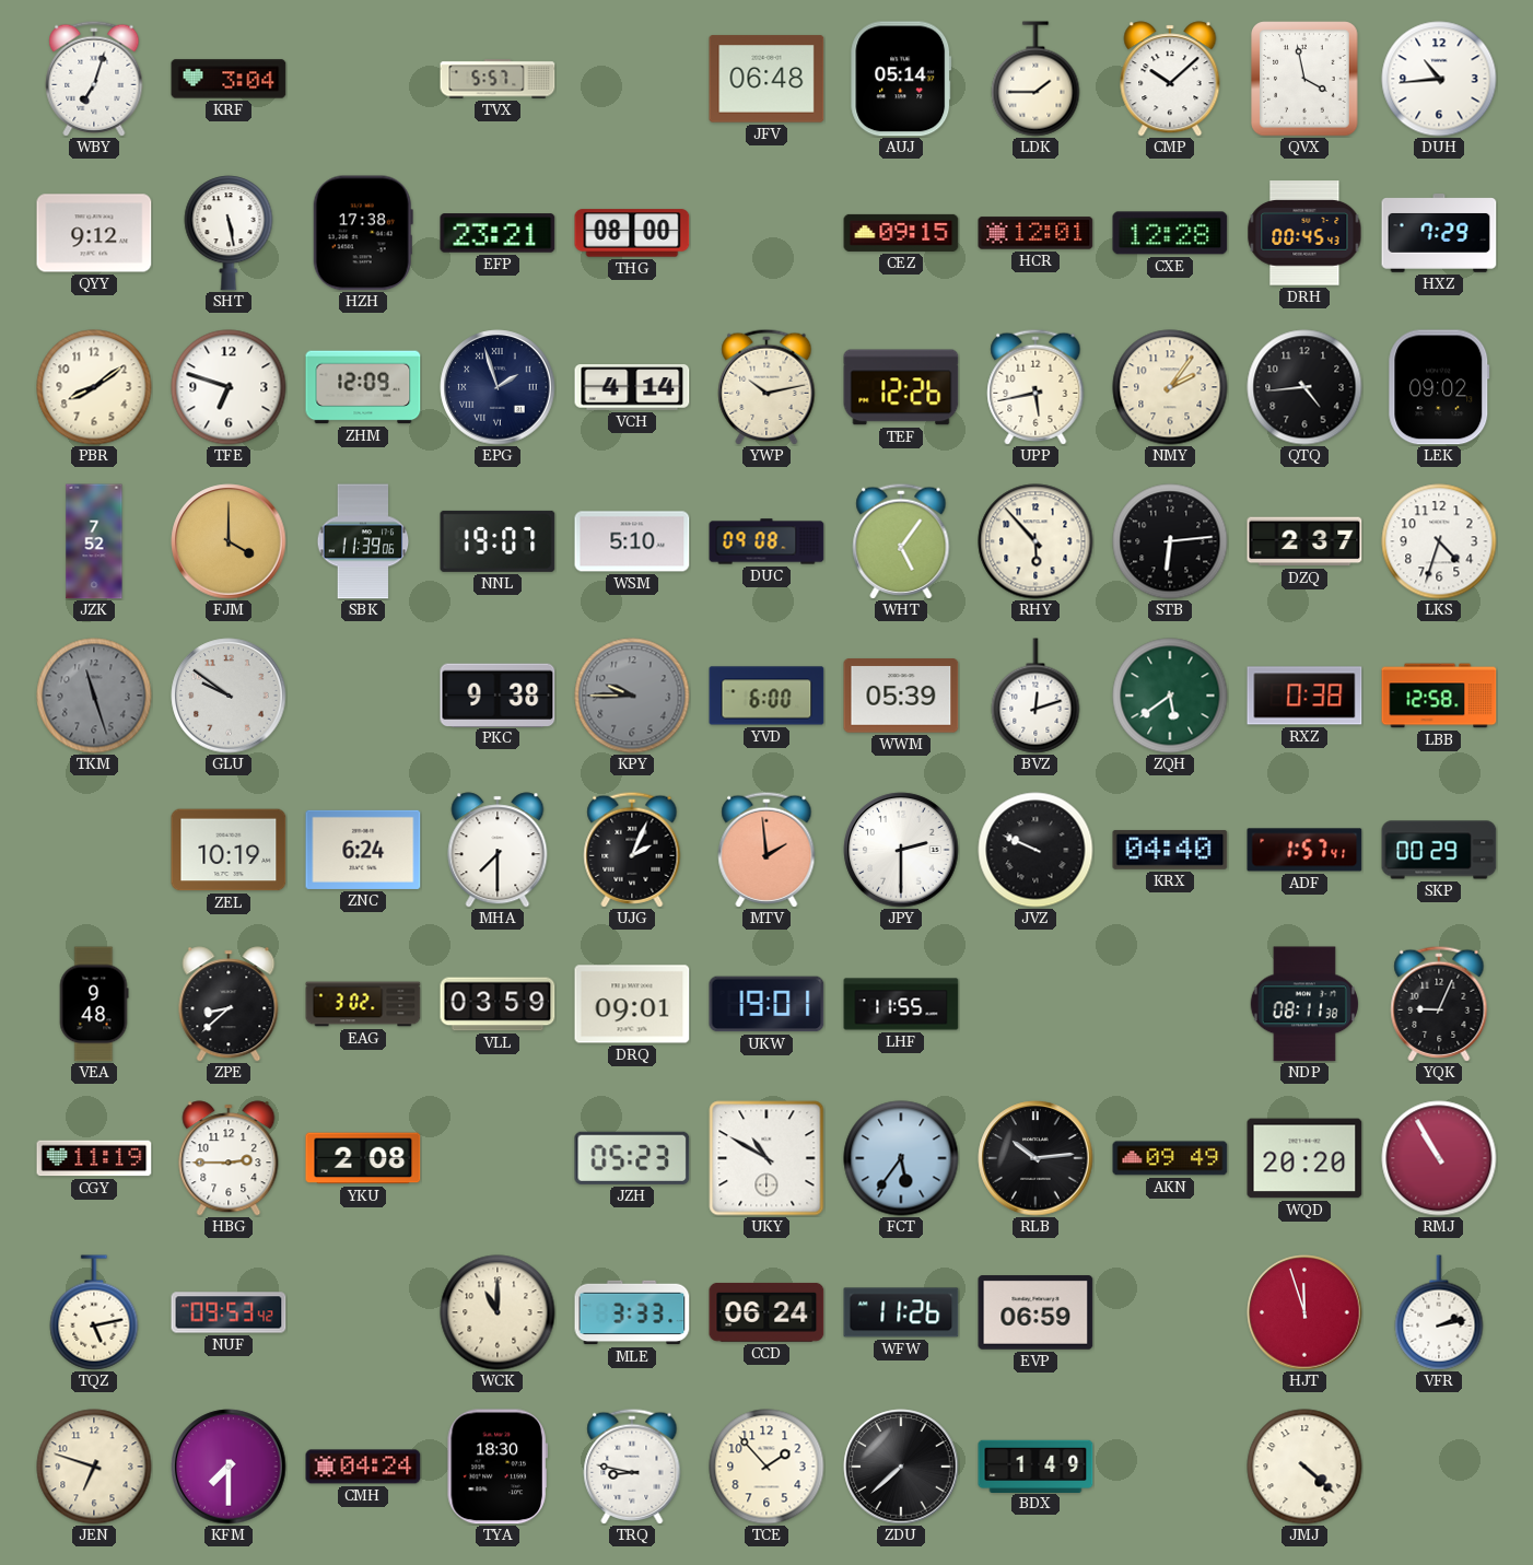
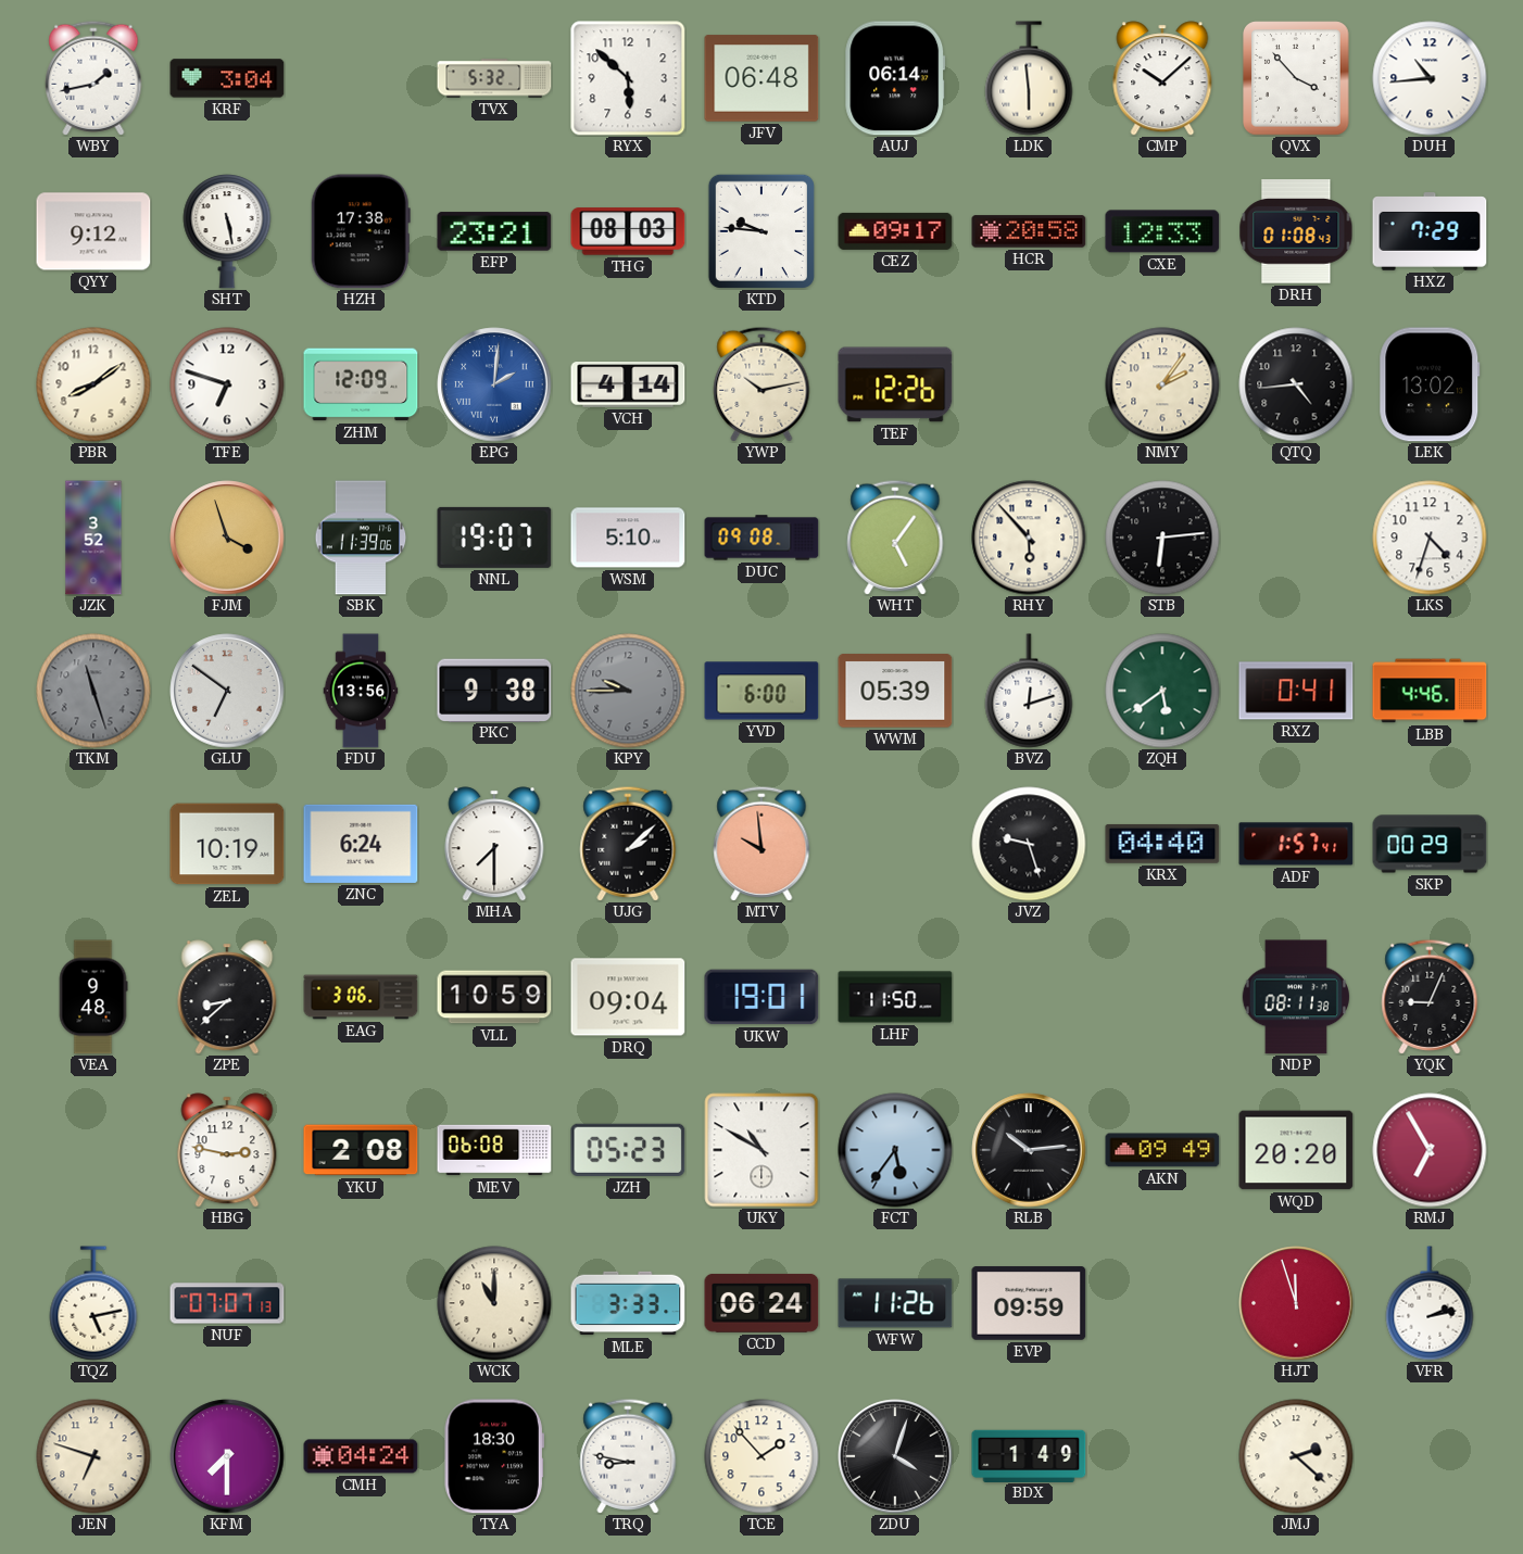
WBY: 7:03 -> 1:43
TVX: 5:57 -> 5:32
RYX: none -> 5:52
AUJ: 05:14 -> 06:14
LDK: 1:45 -> 5:59
QVX: 3:58 -> 3:53
THG: 08:00 -> 08:03
KTD: none -> 9:46
CEZ: 09:15 -> 09:17
HCR: 12:01 -> 20:58
CXE: 12:28 -> 12:33
DRH: 00:45 -> 01:08
EPG: 1:57 -> 2:01
EPG dial: navy -> blue
UPP: 5:43 -> none
LEK: 09:02 -> 13:02
JZK: 7:52 -> 3:52
FJM: 4:00 -> 3:57
DZQ: 2:37 -> none
GLU: 9:51 -> 6:51
FDU: none -> 13:56
RXZ: 0:38 -> 0:41
LBB: 12:58 -> 4:46
UJG: 2:04 -> 2:08
MTV: 1:59 -> 9:59
JPY: 2:30 -> none
JVZ: 9:49 -> 9:27
EAG: 3:02 -> 3:06
VLL: 03:59 -> 10:59
DRQ: 09:01 -> 09:04
LHF: 11:55 -> 11:50
CGY: 11:19 -> none
HBG: 2:45 -> 2:47
MEV: none -> 06:08
RMJ: 10:55 -> 6:55
NUF: 09:53 -> 07:07
EVP: 06:59 -> 09:59
ZDU: 7:38 -> 4:03
JMJ: 4:22 -> 2:22
